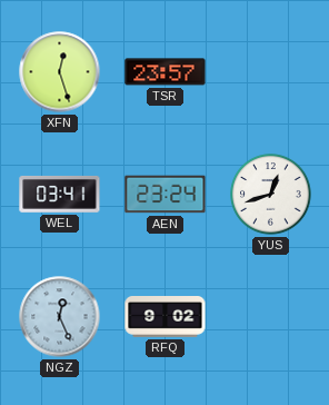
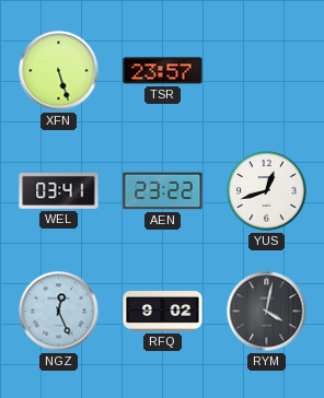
XFN: 12:27 -> 5:27
AEN: 23:24 -> 23:22
RYM: none -> 4:02
